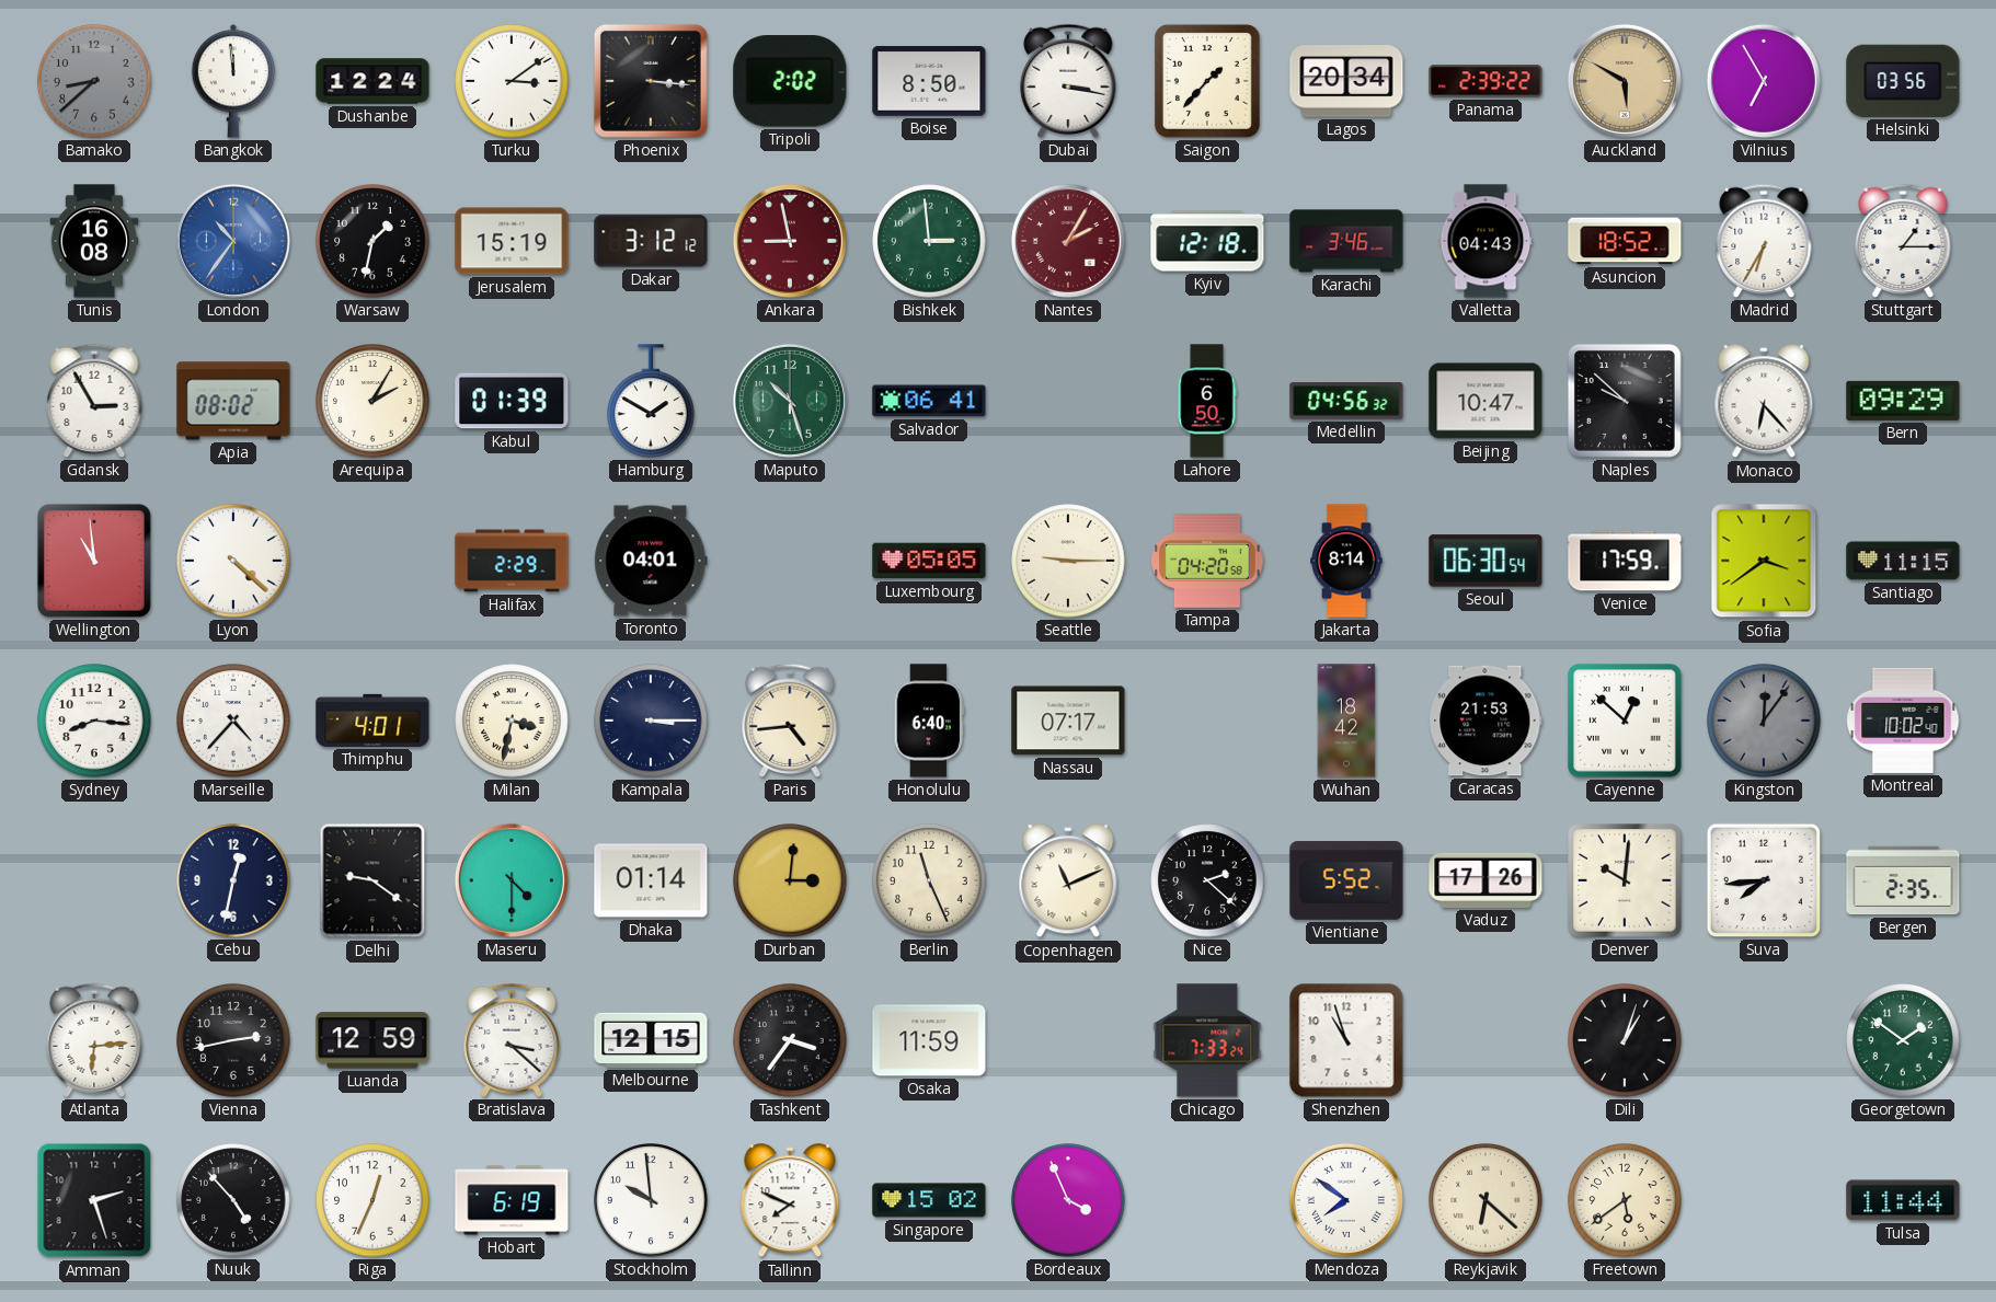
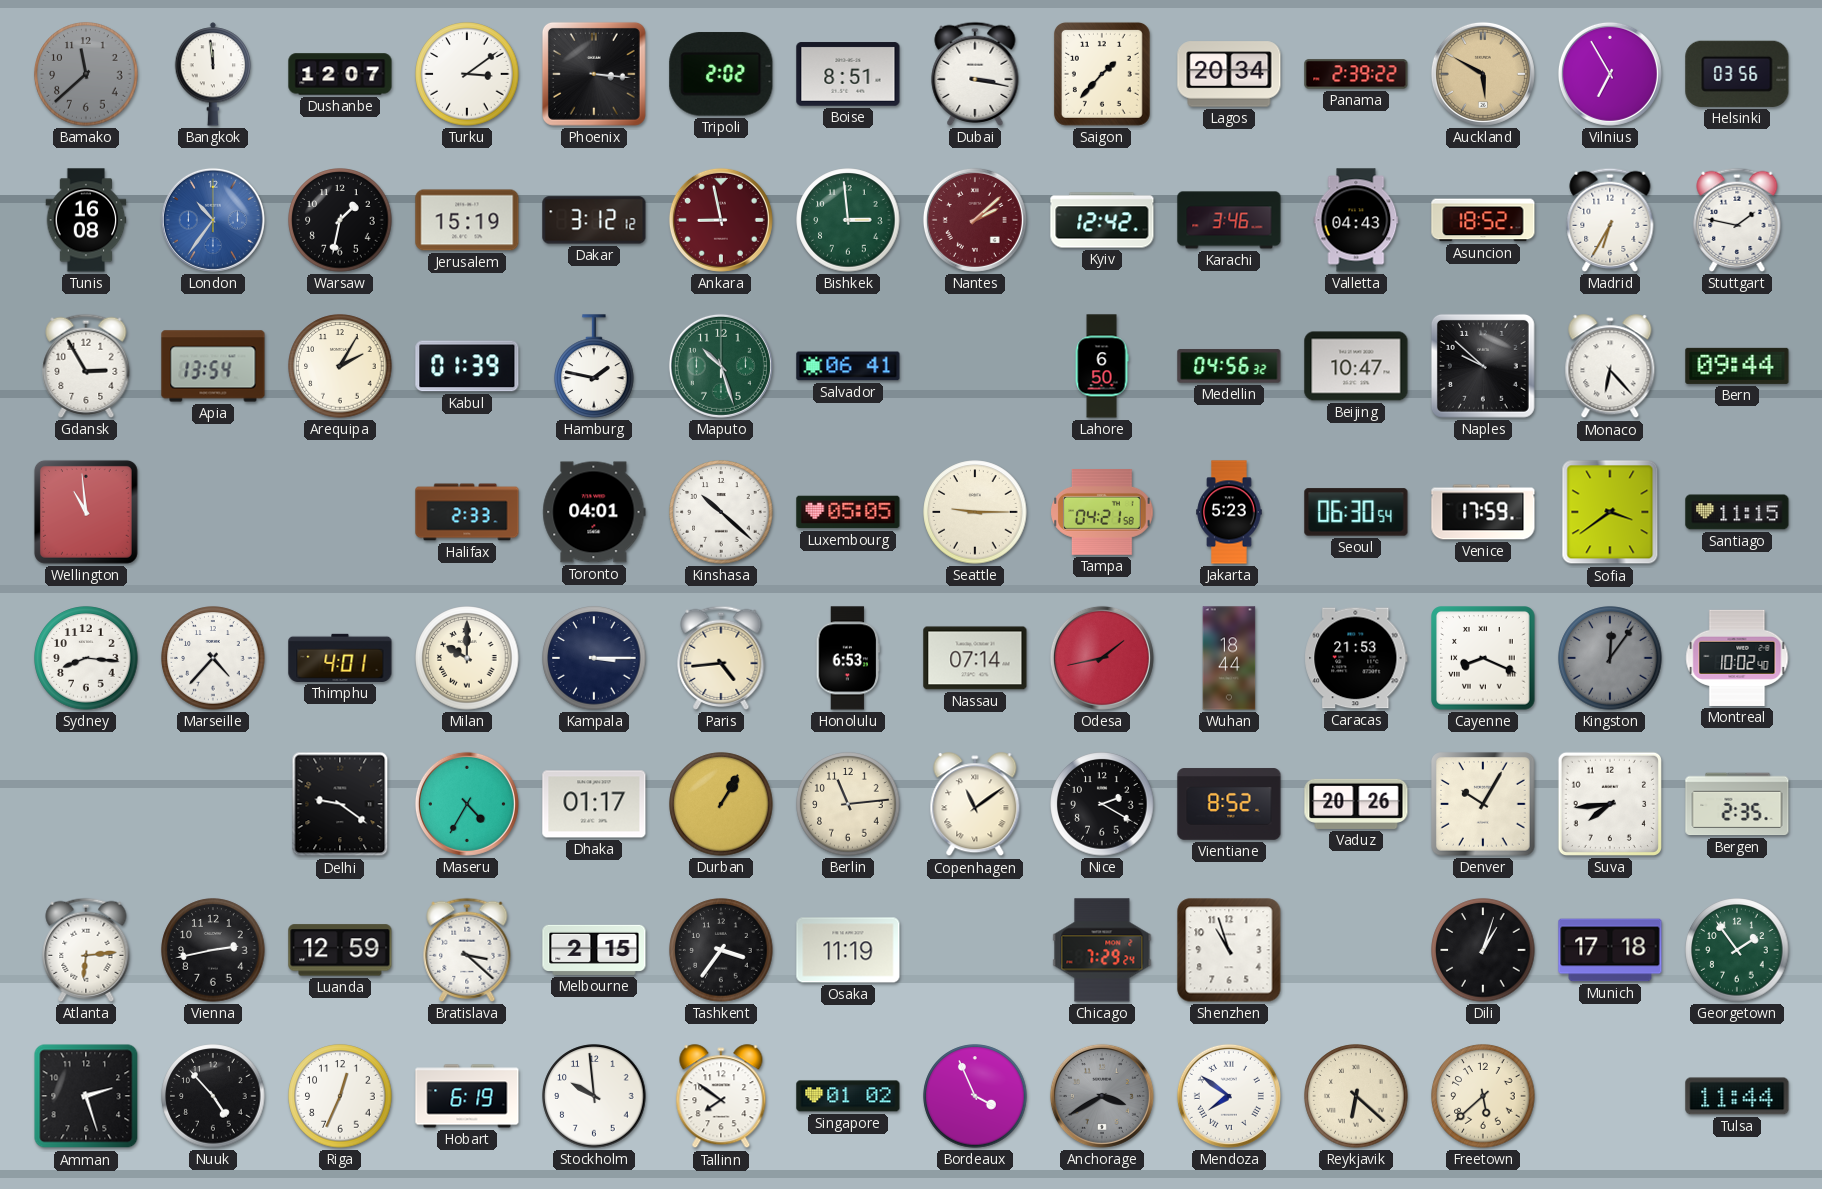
Bamako: 8:38 -> 11:38
Dushanbe: 12:24 -> 12:07
Boise: 8:50 -> 8:51
Nantes: 2:05 -> 2:08
Kyiv: 12:18 -> 12:42
Stuttgart: 1:15 -> 1:47
Apia: 08:02 -> 13:54
Hamburg: 1:50 -> 1:47
Bern: 09:29 -> 09:44
Lyon: 4:22 -> none
Halifax: 2:29 -> 2:33
Kinshasa: none -> 10:22
Tampa: 04:20 -> 04:21
Jakarta: 8:14 -> 5:23
Milan: 3:32 -> 10:00
Honolulu: 6:40 -> 6:53
Nassau: 07:17 -> 07:14
Odesa: none -> 1:43
Wuhan: 18:42 -> 18:44
Cayenne: 12:52 -> 8:19
Cebu: 12:32 -> none
Maseru: 4:30 -> 4:35
Dhaka: 01:14 -> 01:17
Durban: 3:01 -> 1:05
Berlin: 11:26 -> 11:14
Copenhagen: 11:11 -> 11:09
Nice: 2:22 -> 2:20
Vientiane: 5:52 -> 8:52
Vaduz: 17:26 -> 20:26
Denver: 10:01 -> 10:05
Melbourne: 12:15 -> 2:15
Osaka: 11:59 -> 11:19
Chicago: 7:33 -> 7:29
Munich: none -> 17:18
Georgetown: 1:51 -> 1:54
Tallinn: 7:49 -> 7:51
Singapore: 15:02 -> 01:02
Anchorage: none -> 3:40
Freetown: 5:39 -> 5:38
